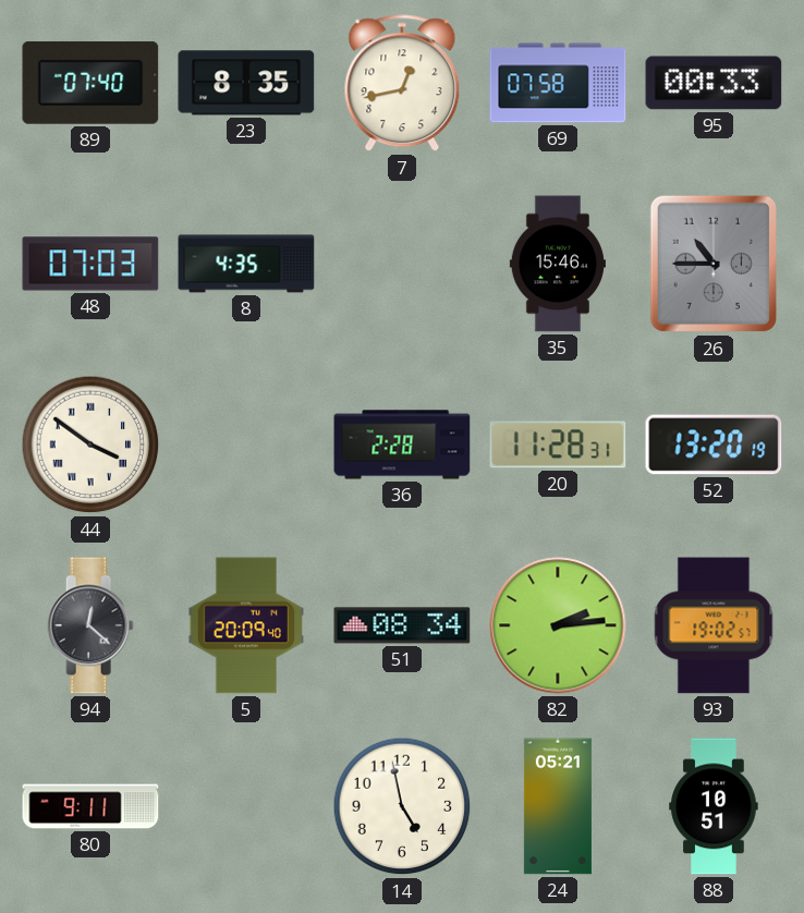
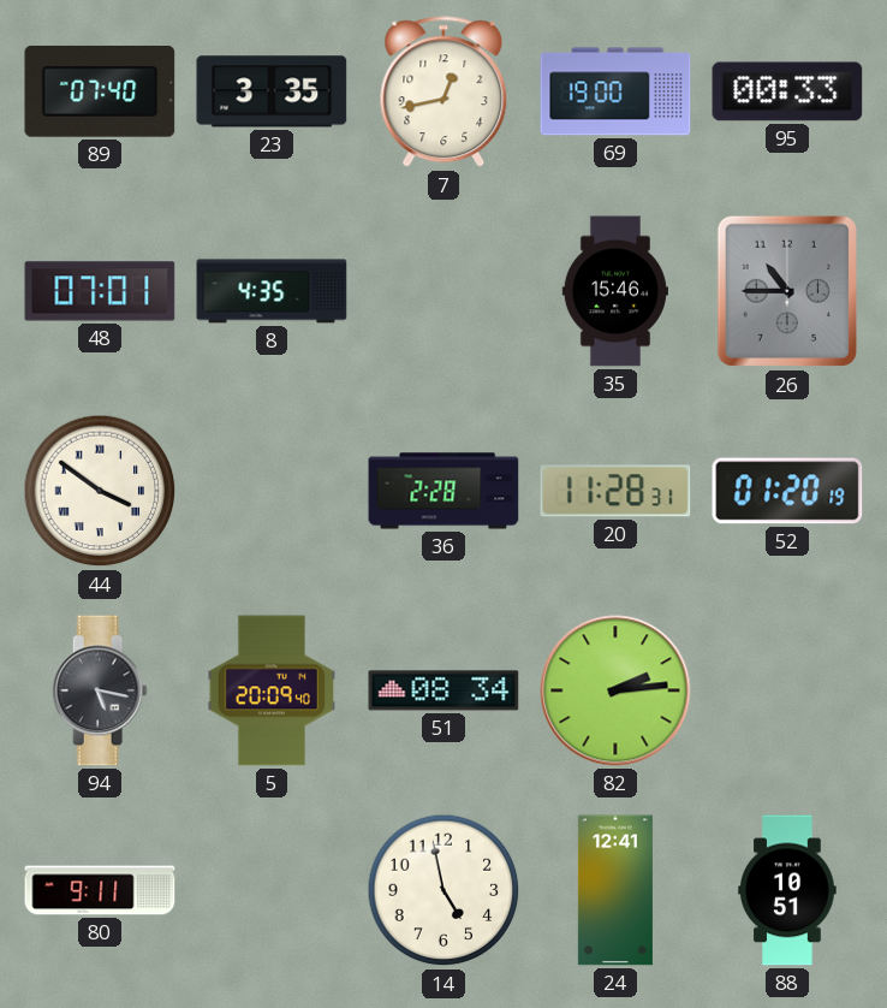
23: 8:35 -> 3:35
69: 07:58 -> 19:00
48: 07:03 -> 07:01
52: 13:20 -> 01:20
94: 12:22 -> 5:17
93: 19:02 -> none
24: 05:21 -> 12:41
